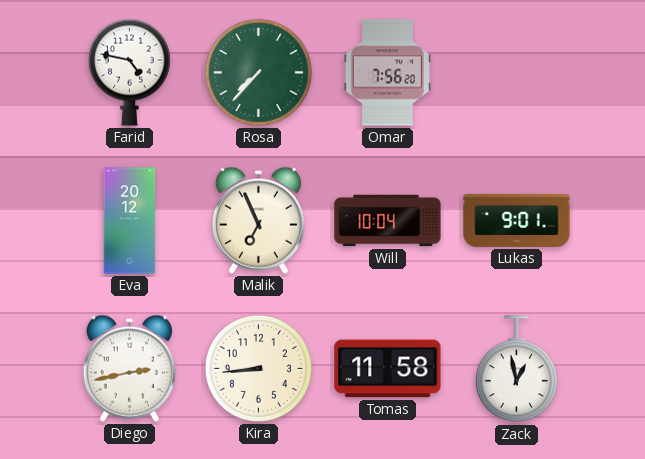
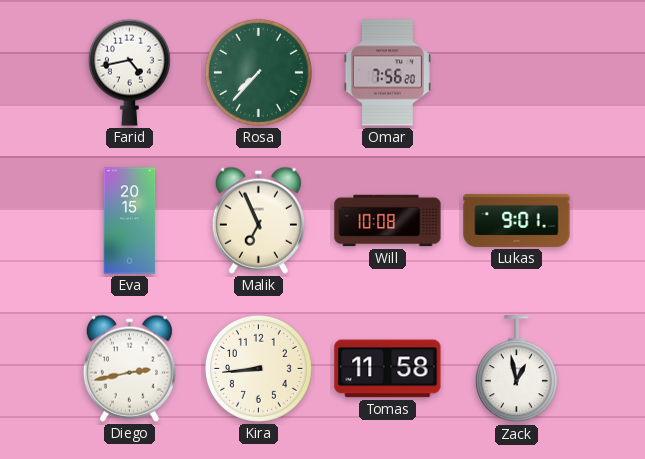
Farid: 4:47 -> 4:43
Eva: 20:12 -> 20:15
Will: 10:04 -> 10:08
